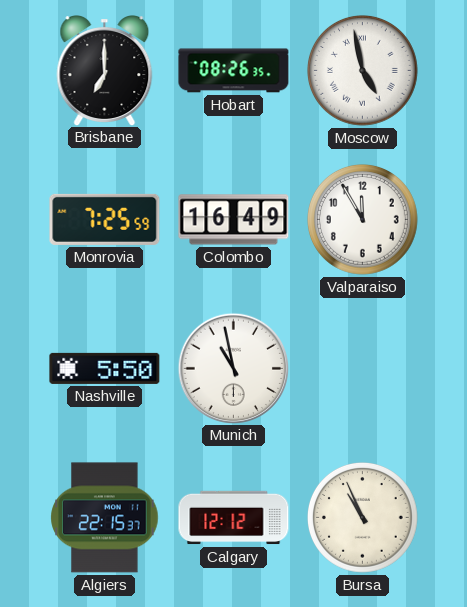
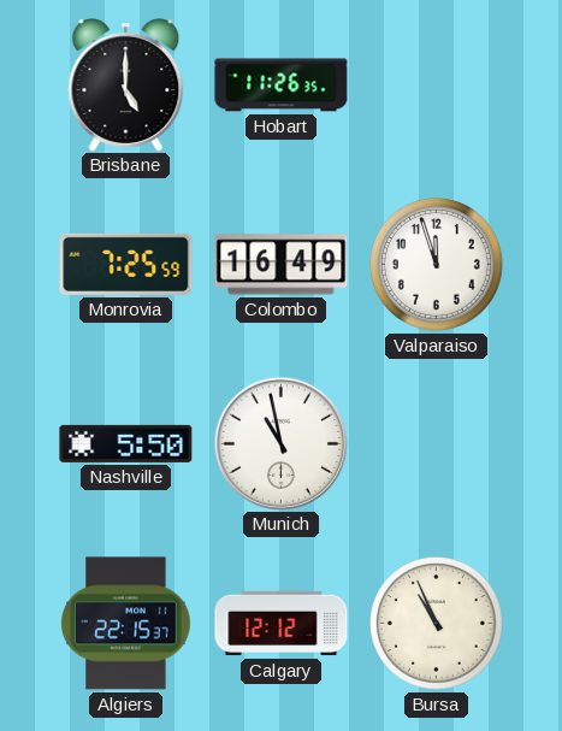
Brisbane: 7:00 -> 5:00
Hobart: 08:26 -> 11:26
Moscow: 4:58 -> none
Valparaiso: 11:55 -> 11:57
